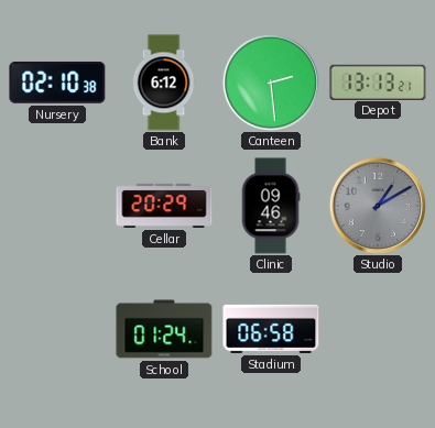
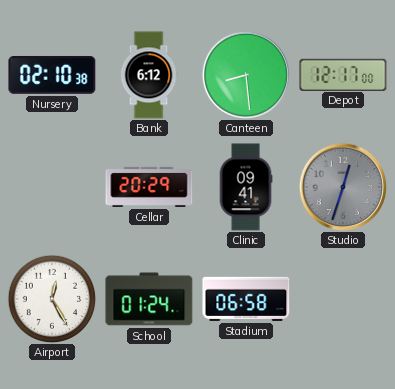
Canteen: 2:29 -> 8:29
Depot: 13:13 -> 12:17
Clinic: 09:46 -> 09:41
Studio: 1:10 -> 12:33
Airport: none -> 12:25
